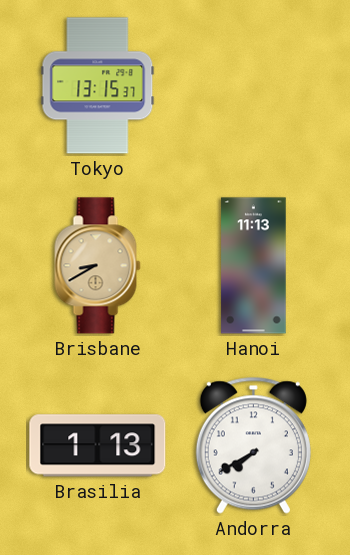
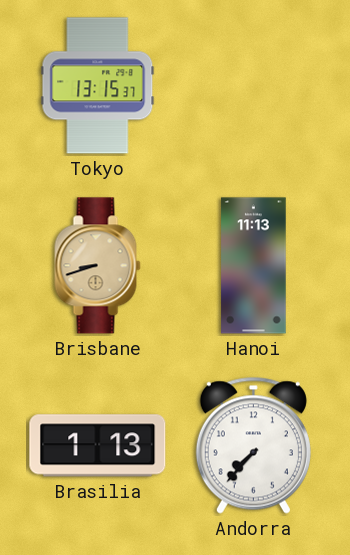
Brisbane: 8:40 -> 8:42
Andorra: 7:40 -> 7:37
